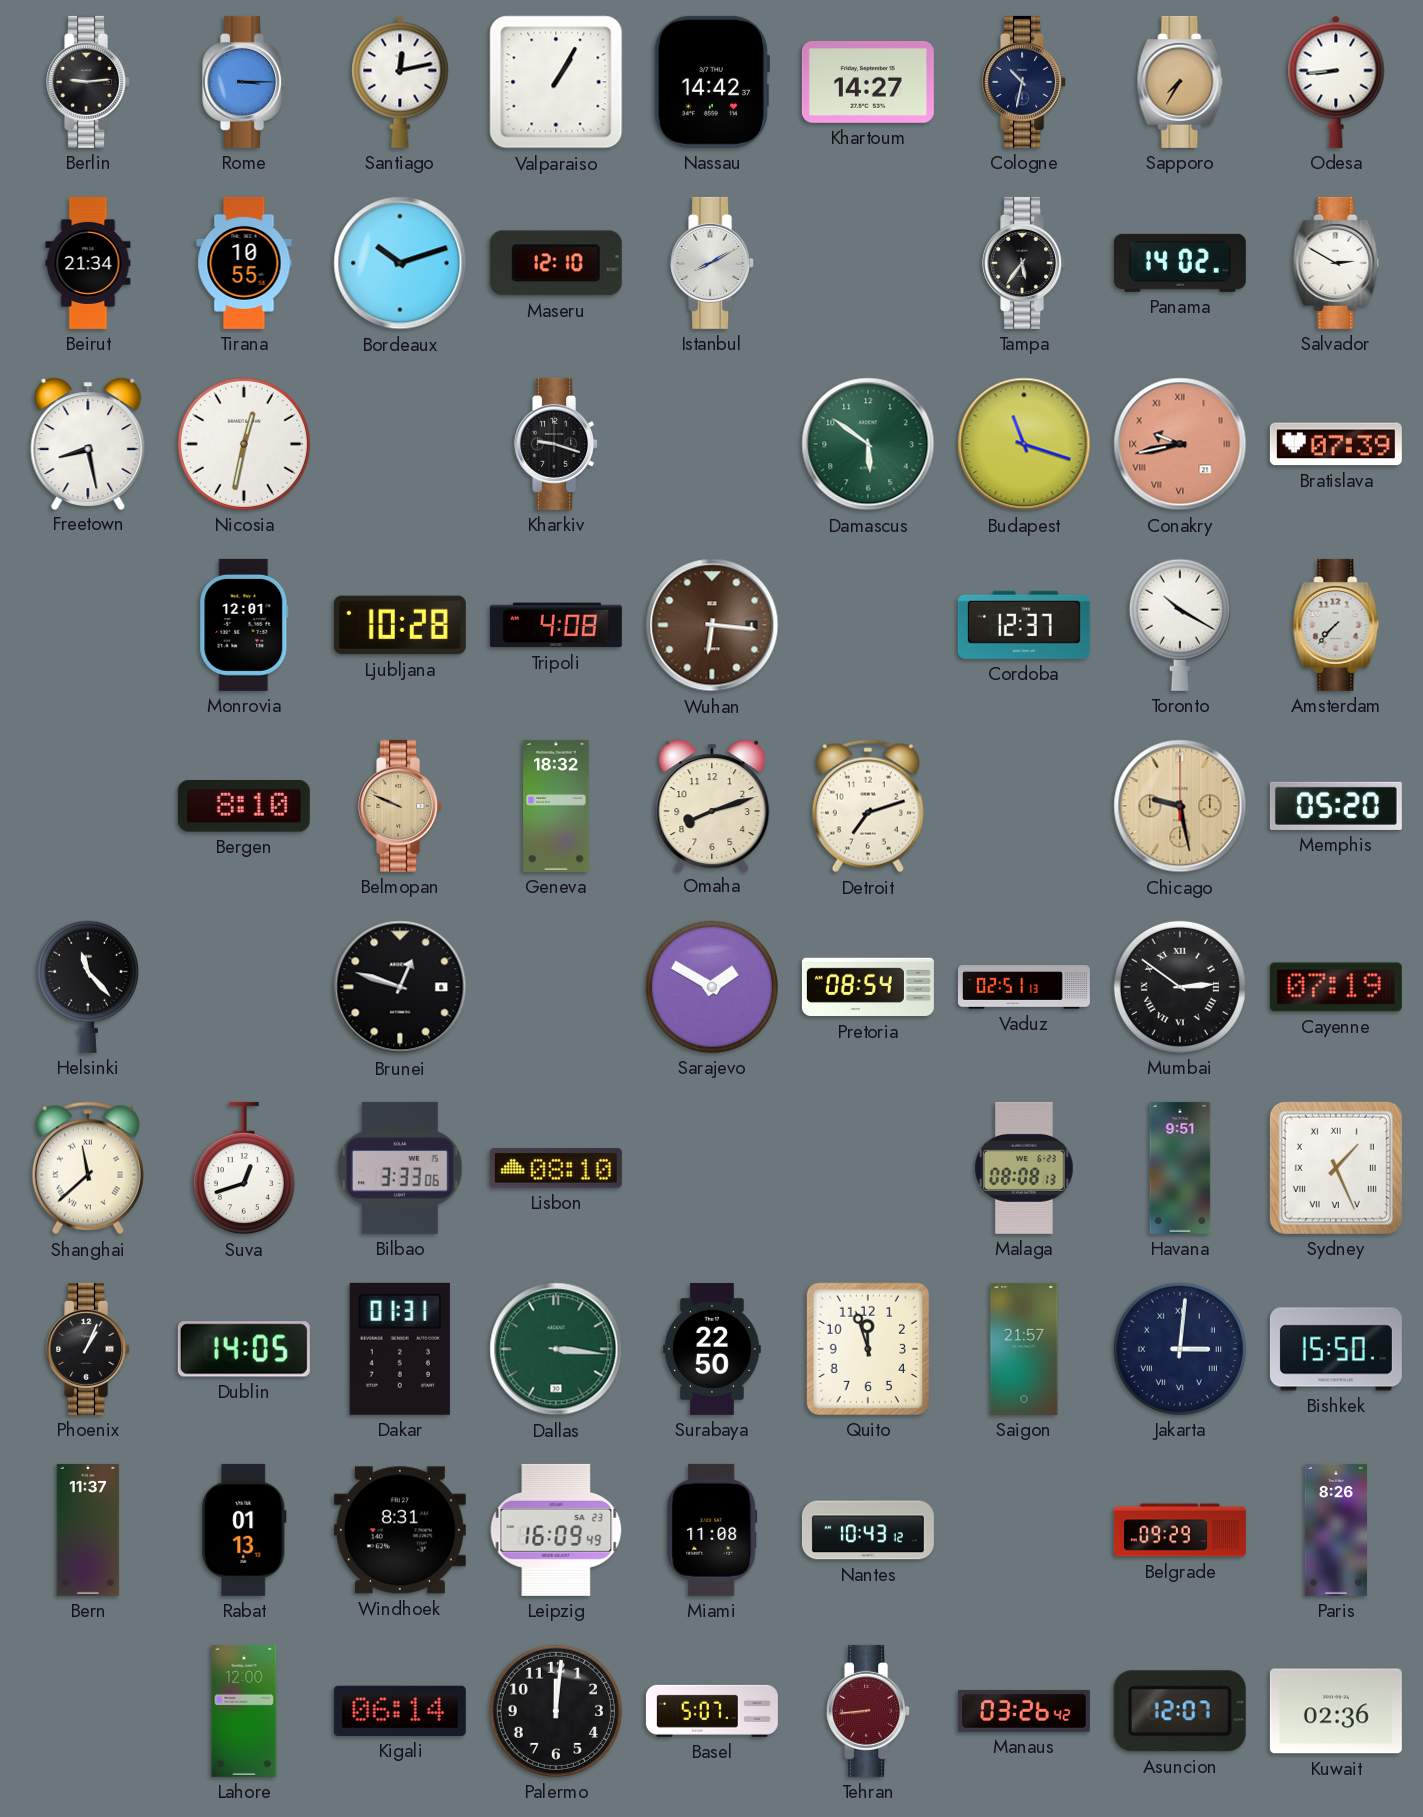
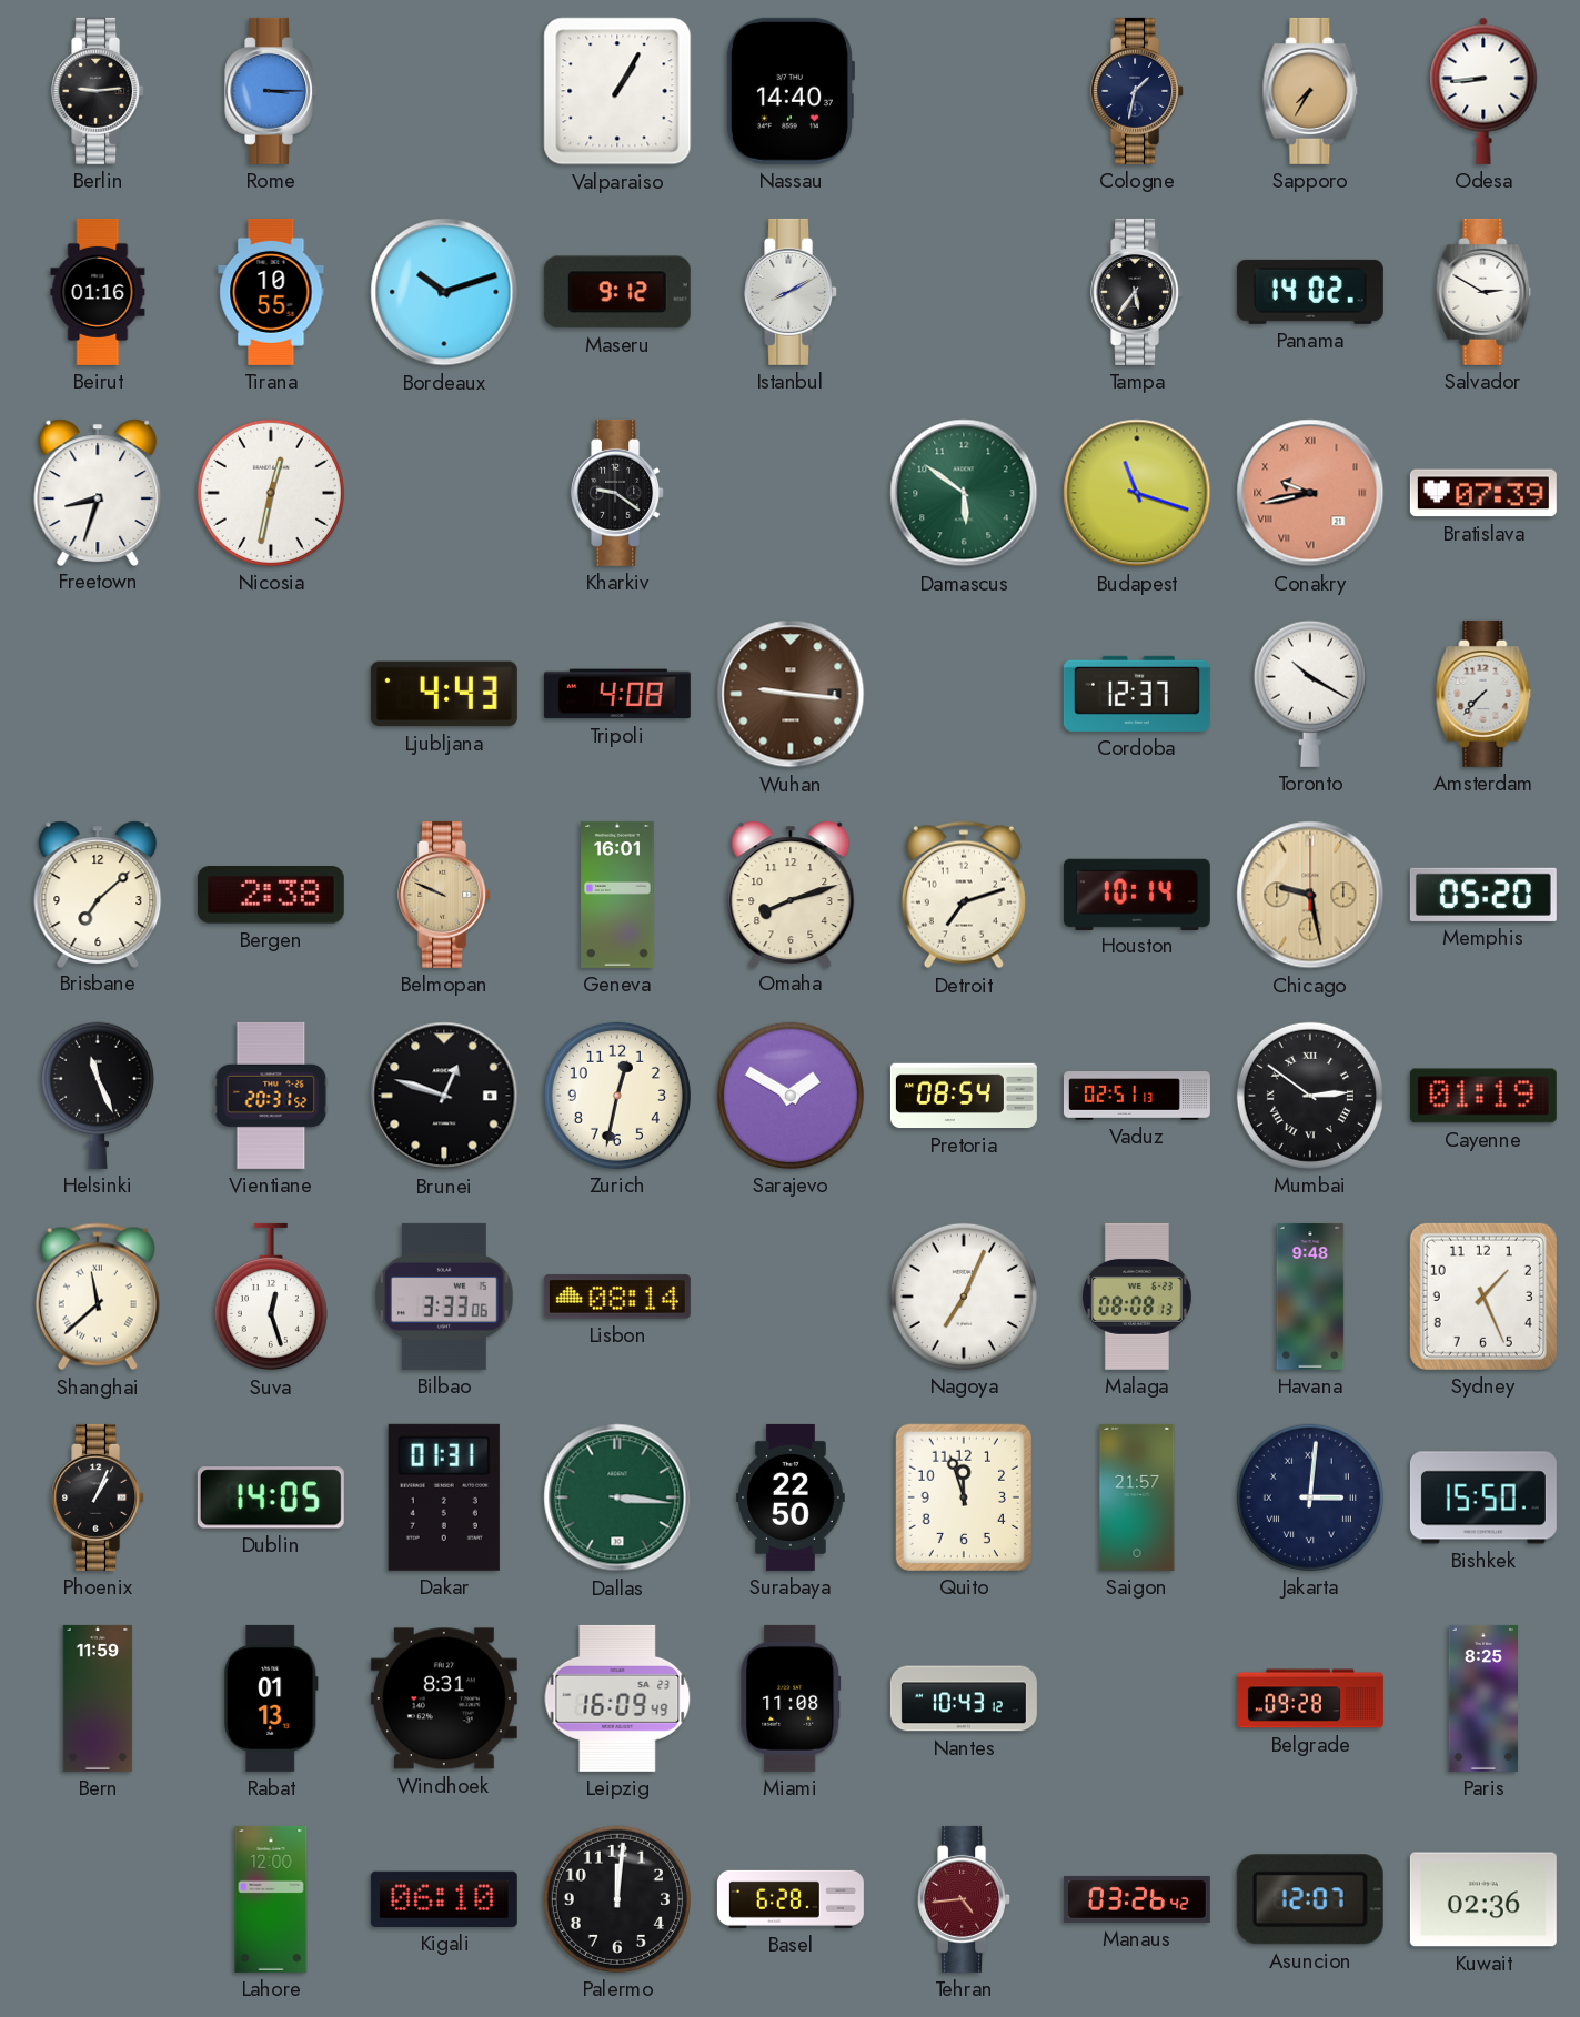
Santiago: 12:13 -> none
Nassau: 14:42 -> 14:40
Khartoum: 14:27 -> none
Cologne: 10:32 -> 1:32
Beirut: 21:34 -> 01:16
Maseru: 12:10 -> 9:12
Freetown: 8:28 -> 8:33
Kharkiv: 9:18 -> 9:21
Monrovia: 12:01 -> none
Ljubljana: 10:28 -> 4:43
Wuhan: 6:16 -> 9:16
Brisbane: none -> 7:08
Bergen: 8:10 -> 2:38
Geneva: 18:32 -> 16:01
Houston: none -> 10:14
Helsinki: 11:23 -> 11:26
Vientiane: none -> 20:31
Zurich: none -> 12:32
Cayenne: 07:19 -> 01:19
Suva: 12:42 -> 12:27
Lisbon: 08:10 -> 08:14
Nagoya: none -> 7:04
Havana: 9:51 -> 9:48
Sydney numerals: Roman -> Arabic
Bern: 11:37 -> 11:59
Belgrade: 09:29 -> 09:28
Paris: 8:26 -> 8:25
Kigali: 06:14 -> 06:10
Basel: 5:07 -> 6:28
Tehran: 8:44 -> 4:44
